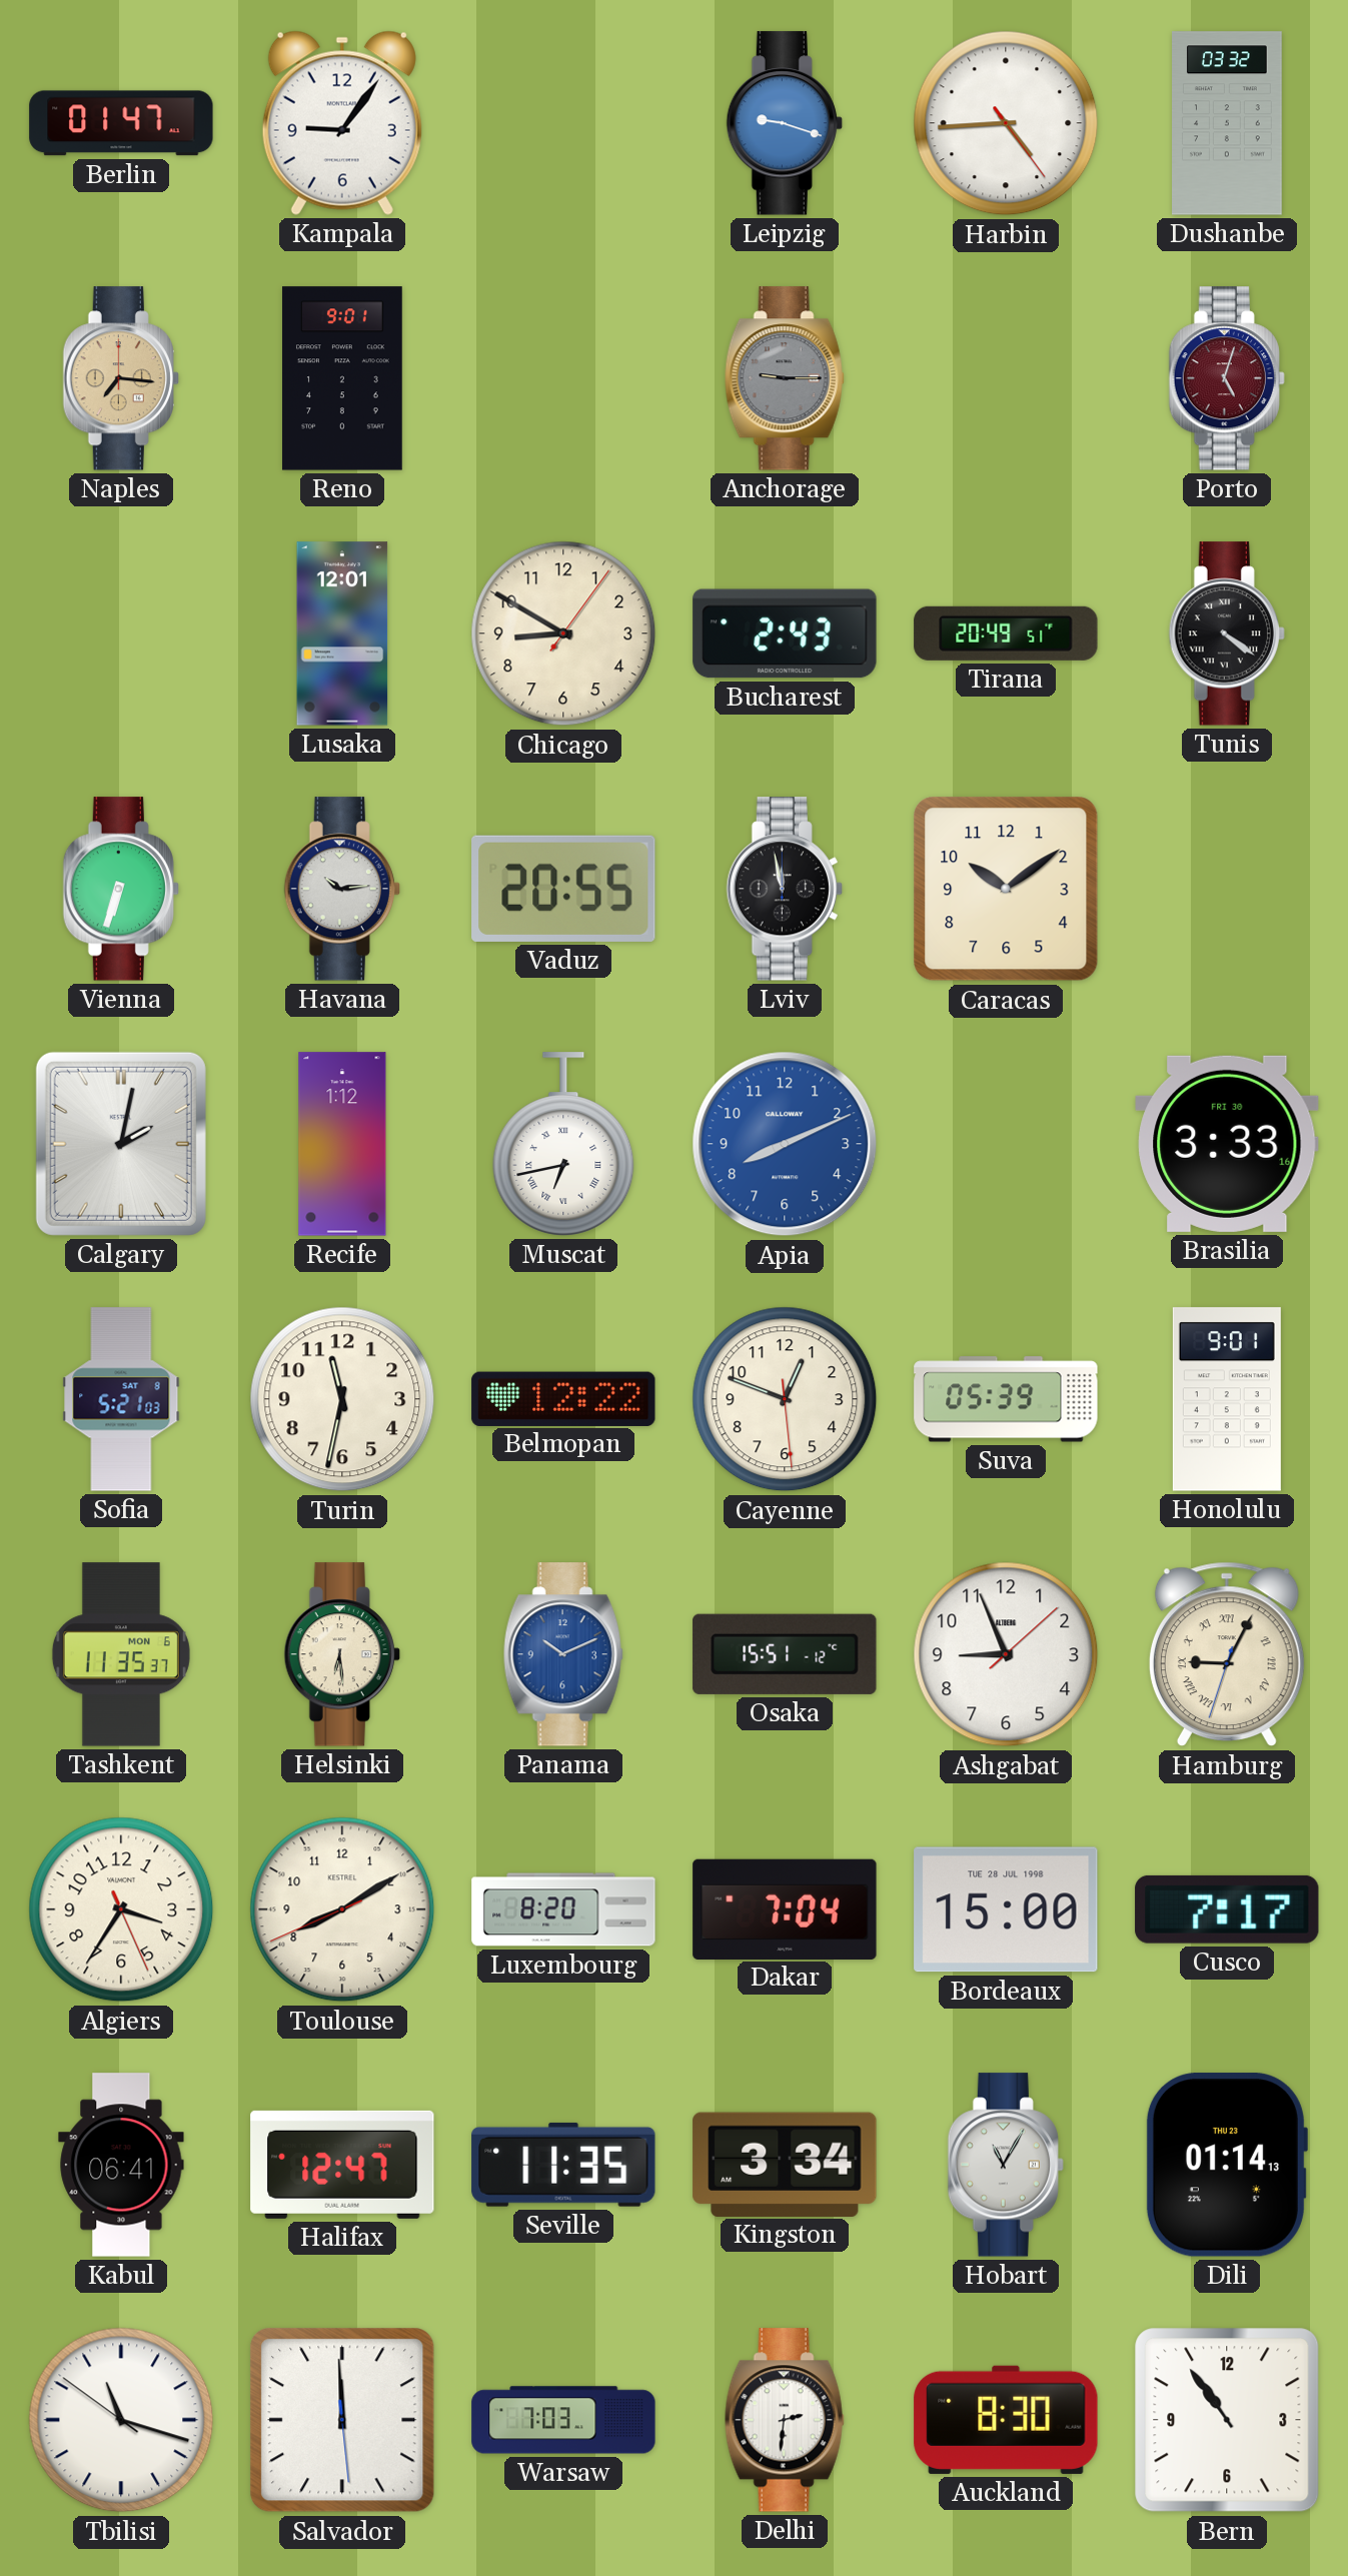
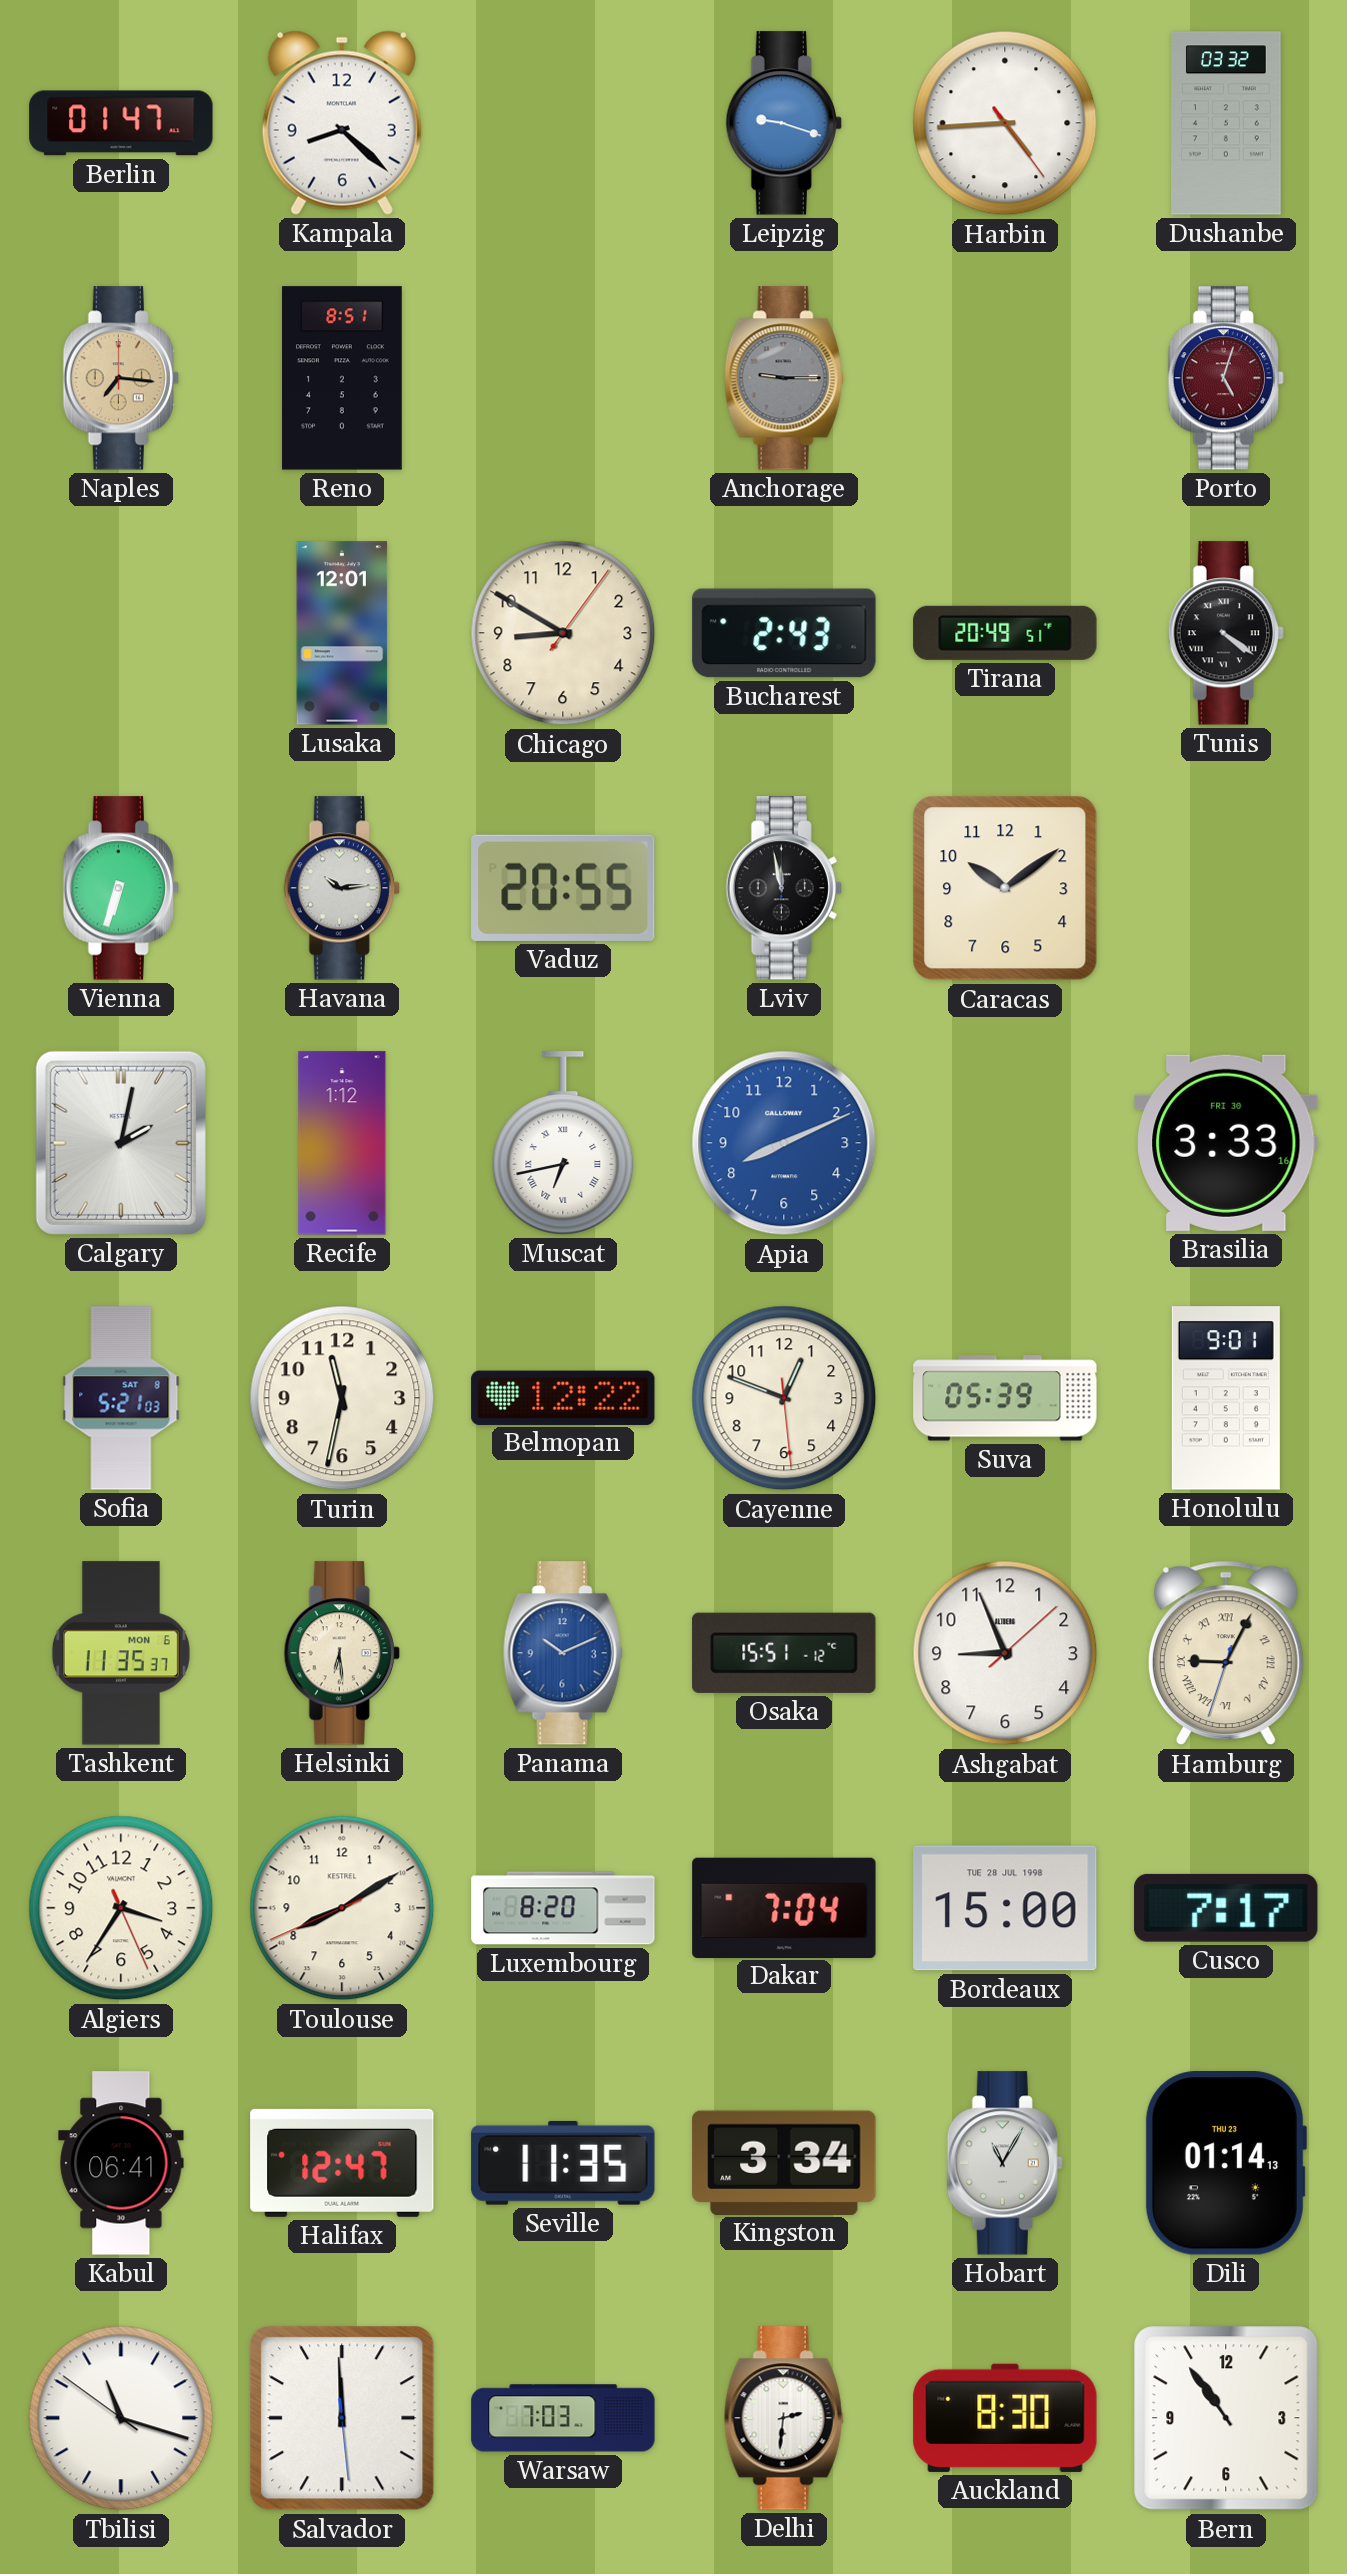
Kampala: 9:06 -> 8:22
Reno: 9:01 -> 8:51
